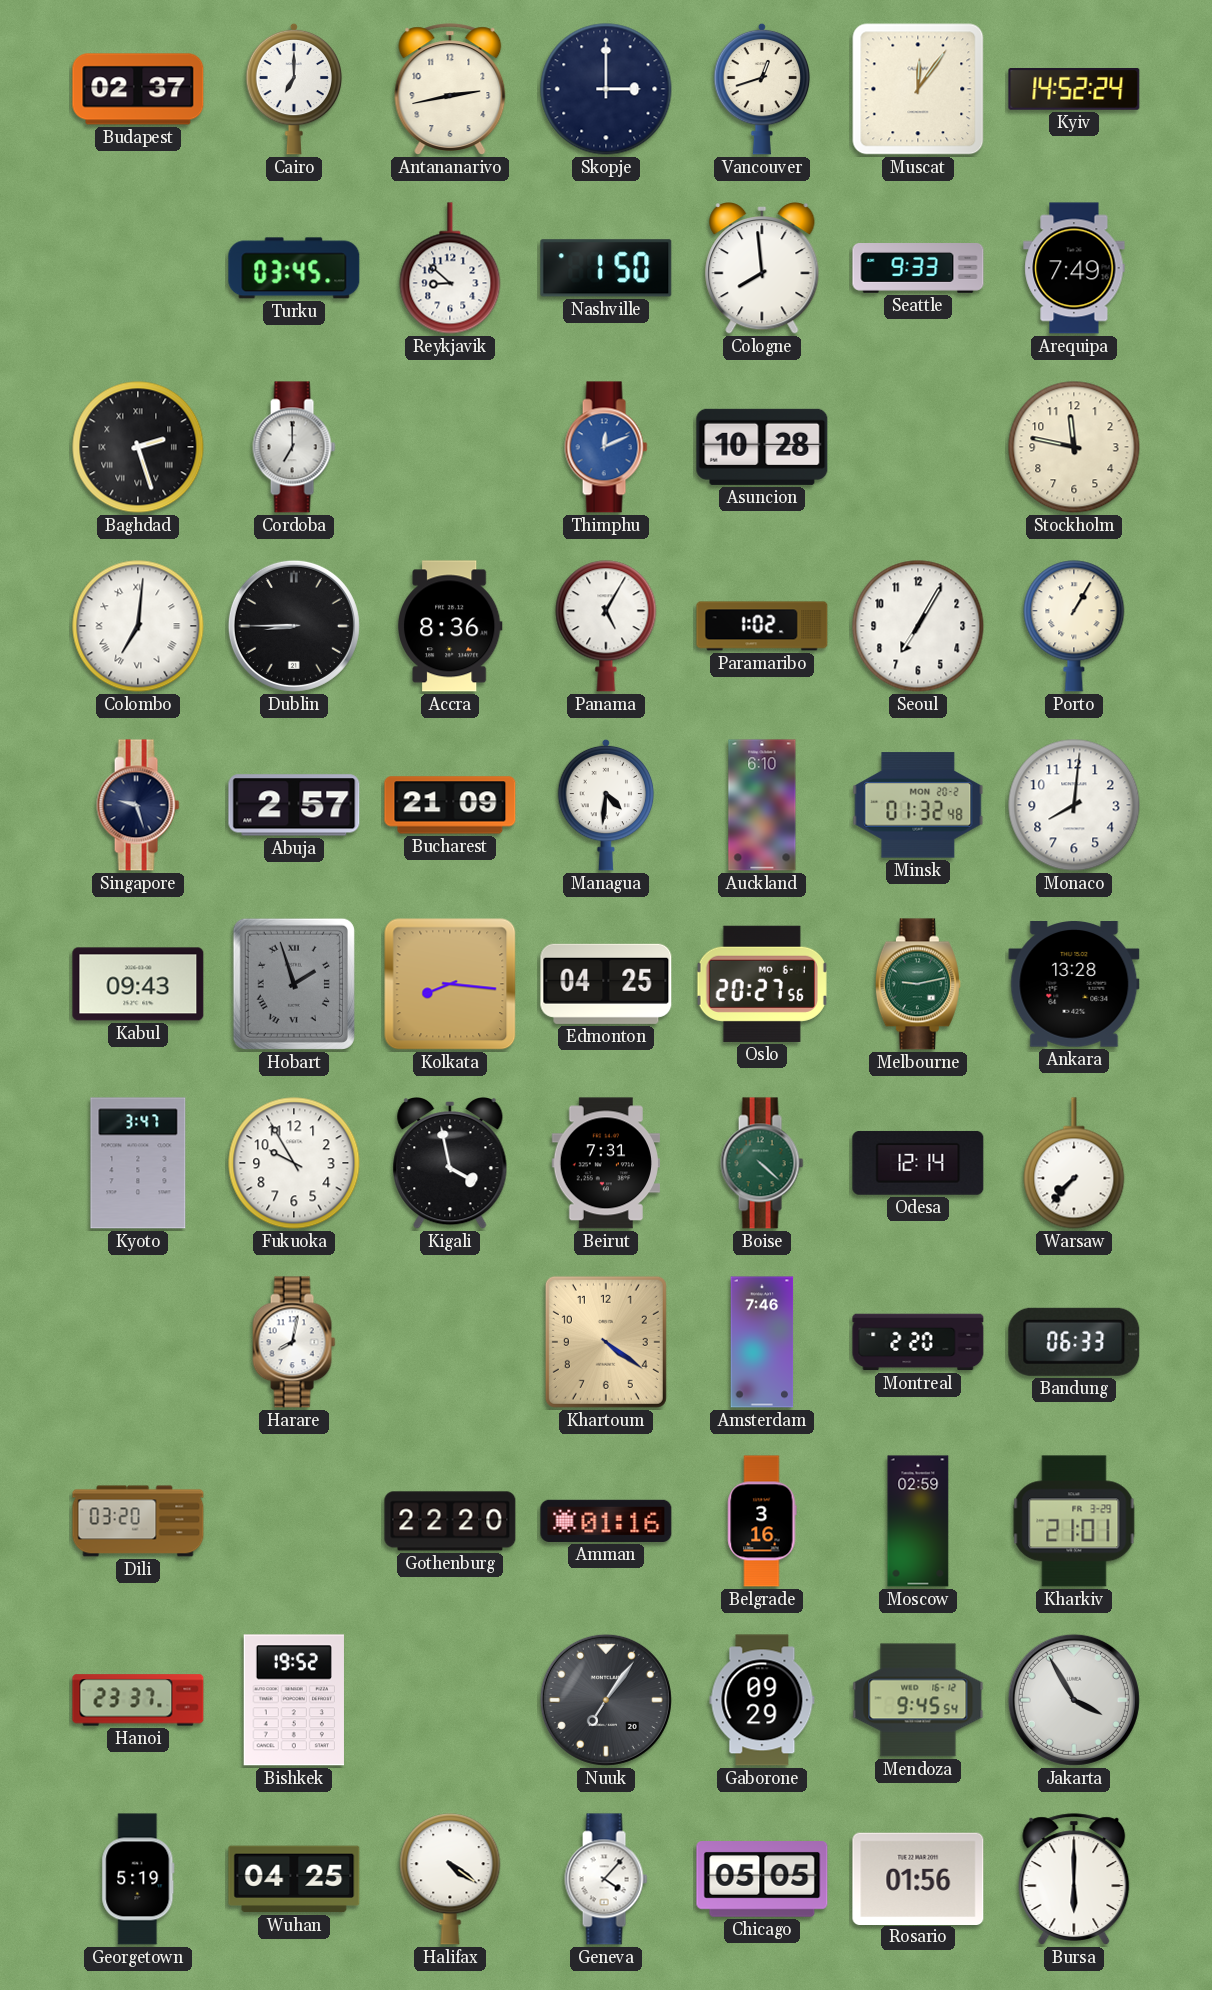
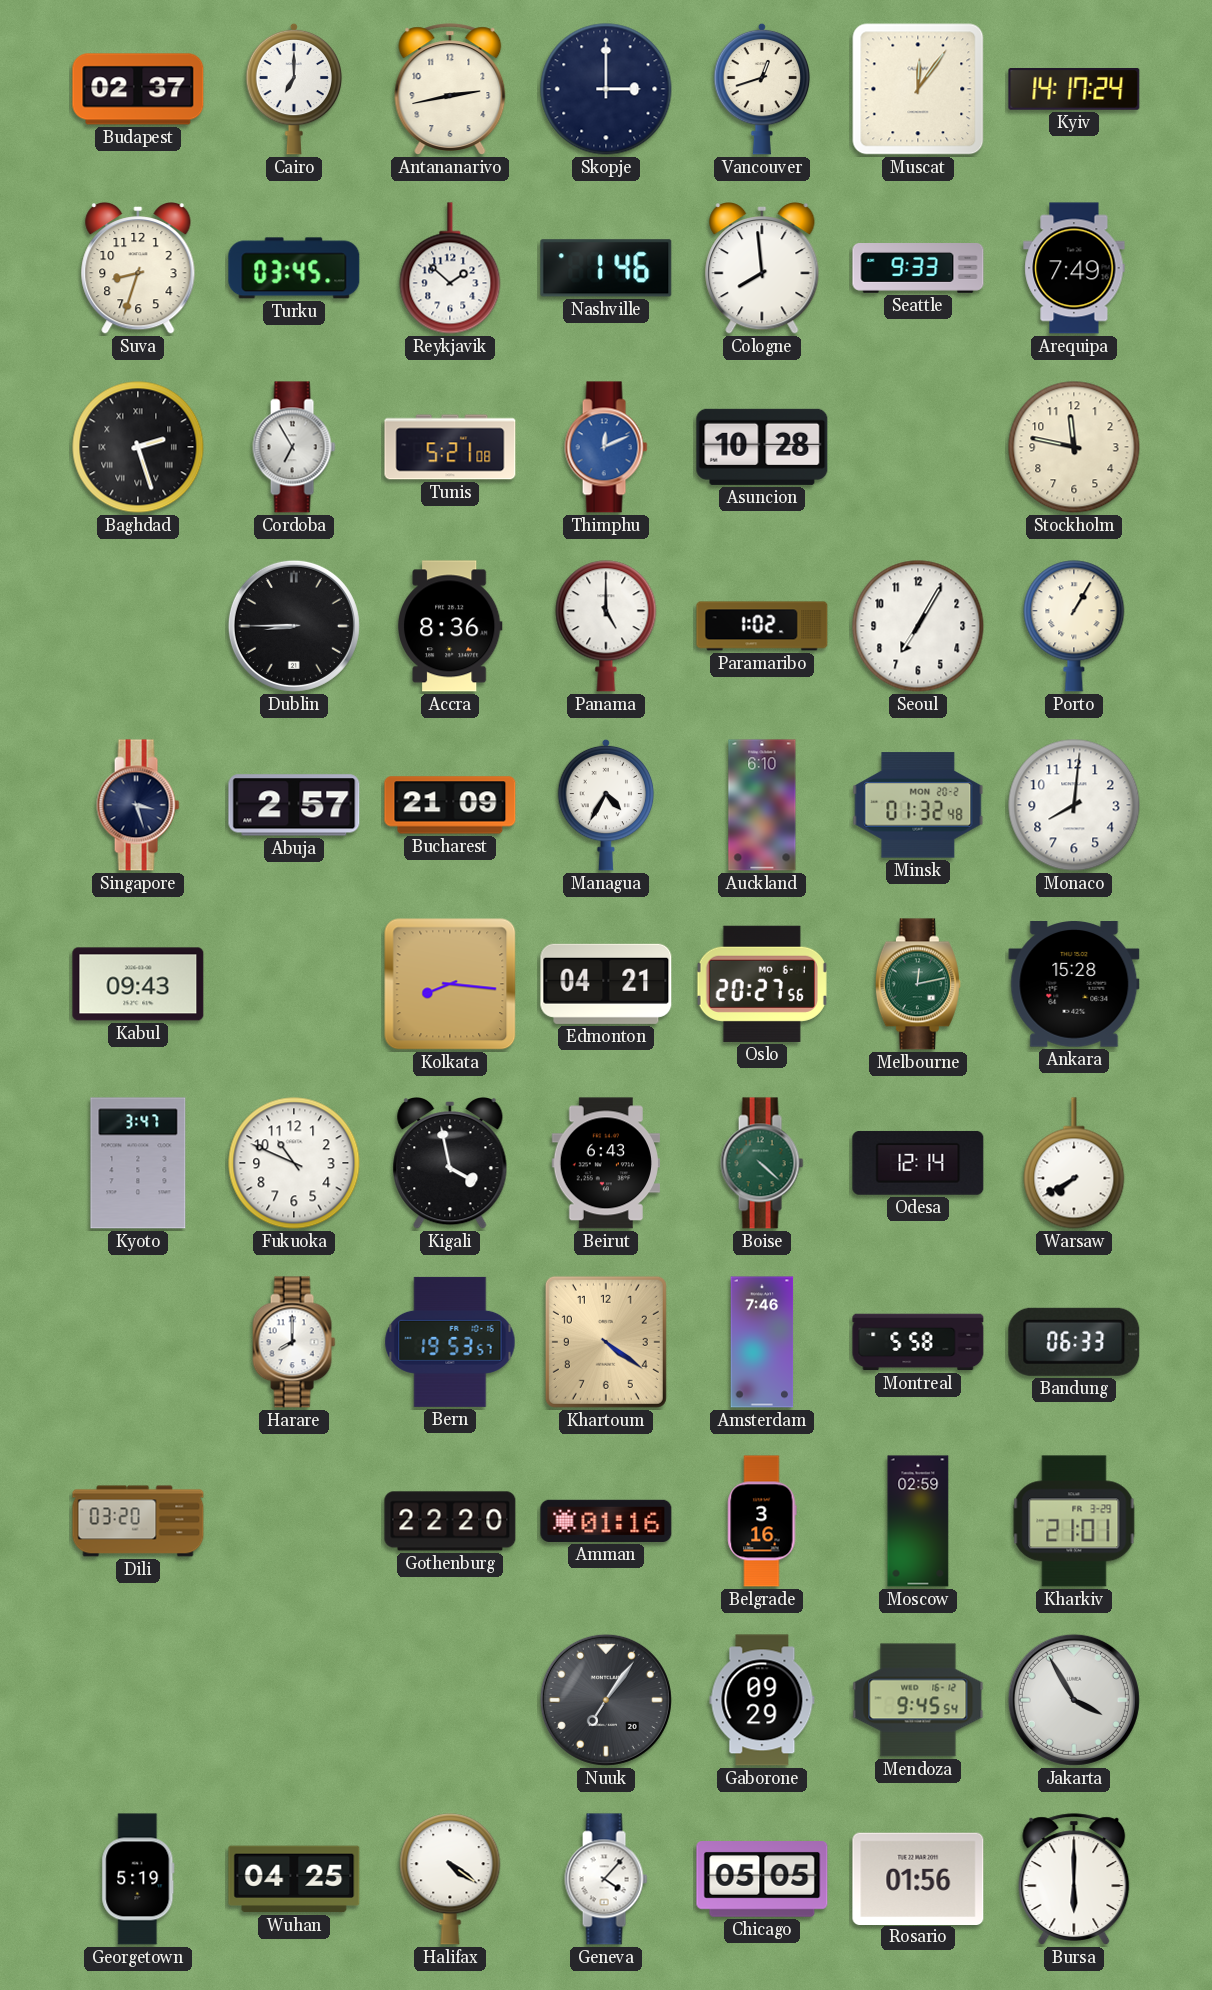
Kyiv: 14:52 -> 14:17
Suva: none -> 8:33
Reykjavik: 8:52 -> 1:52
Nashville: 1:50 -> 1:46
Cordoba: 7:00 -> 6:55
Tunis: none -> 5:21
Colombo: 7:01 -> none
Panama: 5:05 -> 5:00
Singapore: 9:27 -> 3:27
Managua: 4:31 -> 4:35
Hobart: 1:57 -> none
Edmonton: 04:25 -> 04:21
Melbourne: 9:13 -> 12:13
Ankara: 13:28 -> 15:28
Fukuoka: 9:55 -> 10:49
Beirut: 7:31 -> 6:43
Warsaw: 7:37 -> 7:40
Harare: 8:02 -> 8:00
Bern: none -> 19:53
Montreal: 2:20 -> 5:58
Hanoi: 23:37 -> none
Bishkek: 19:52 -> none
